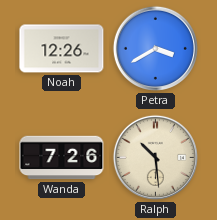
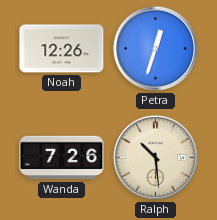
Petra: 3:40 -> 12:33
